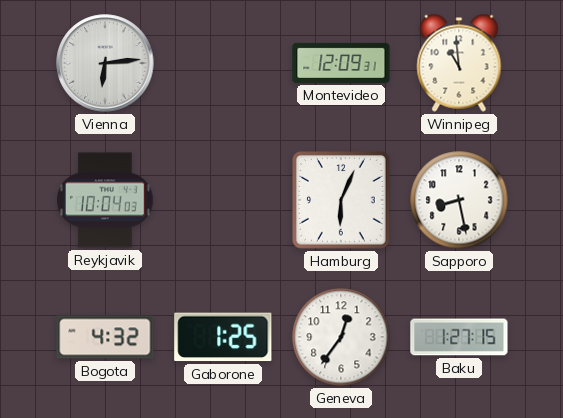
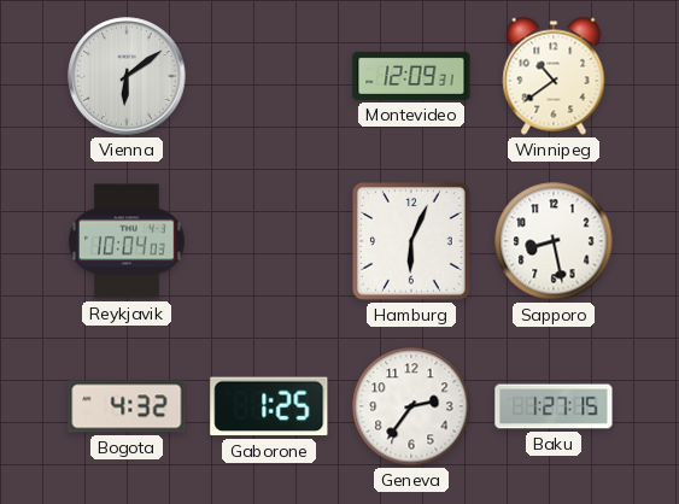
Vienna: 6:14 -> 6:09
Winnipeg: 10:59 -> 10:39
Geneva: 12:36 -> 2:36
